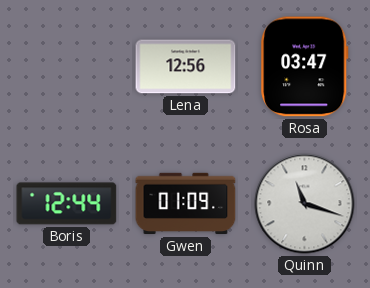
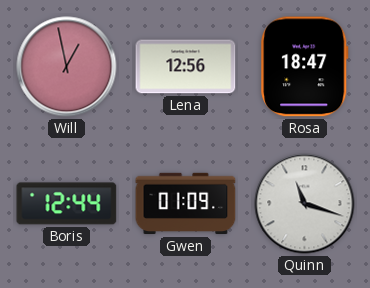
Will: none -> 12:58
Rosa: 03:47 -> 18:47
